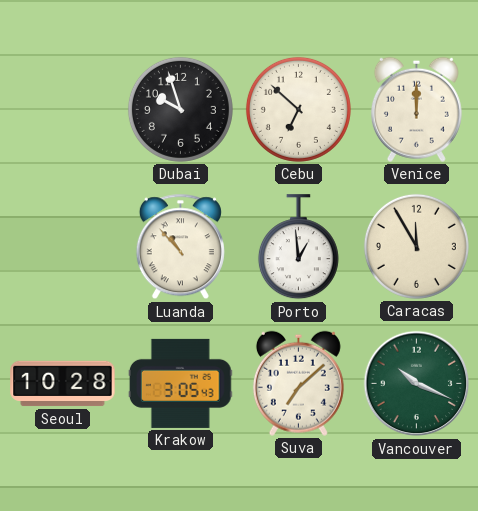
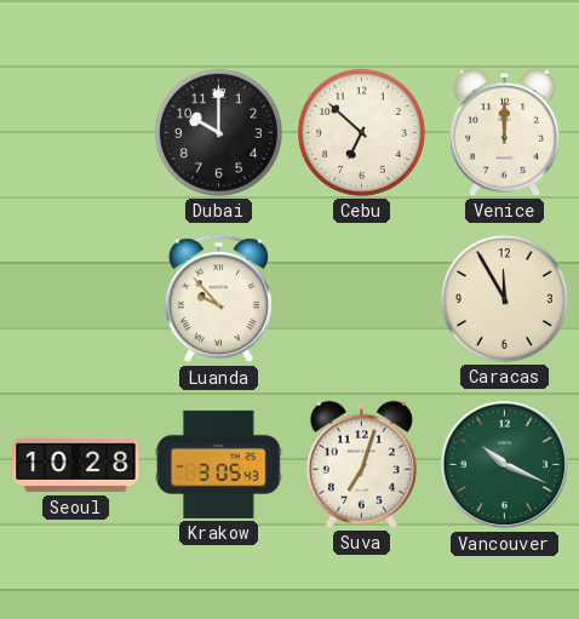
Dubai: 9:57 -> 10:00
Luanda: 10:53 -> 9:53
Porto: 12:59 -> none
Suva: 7:08 -> 7:03
